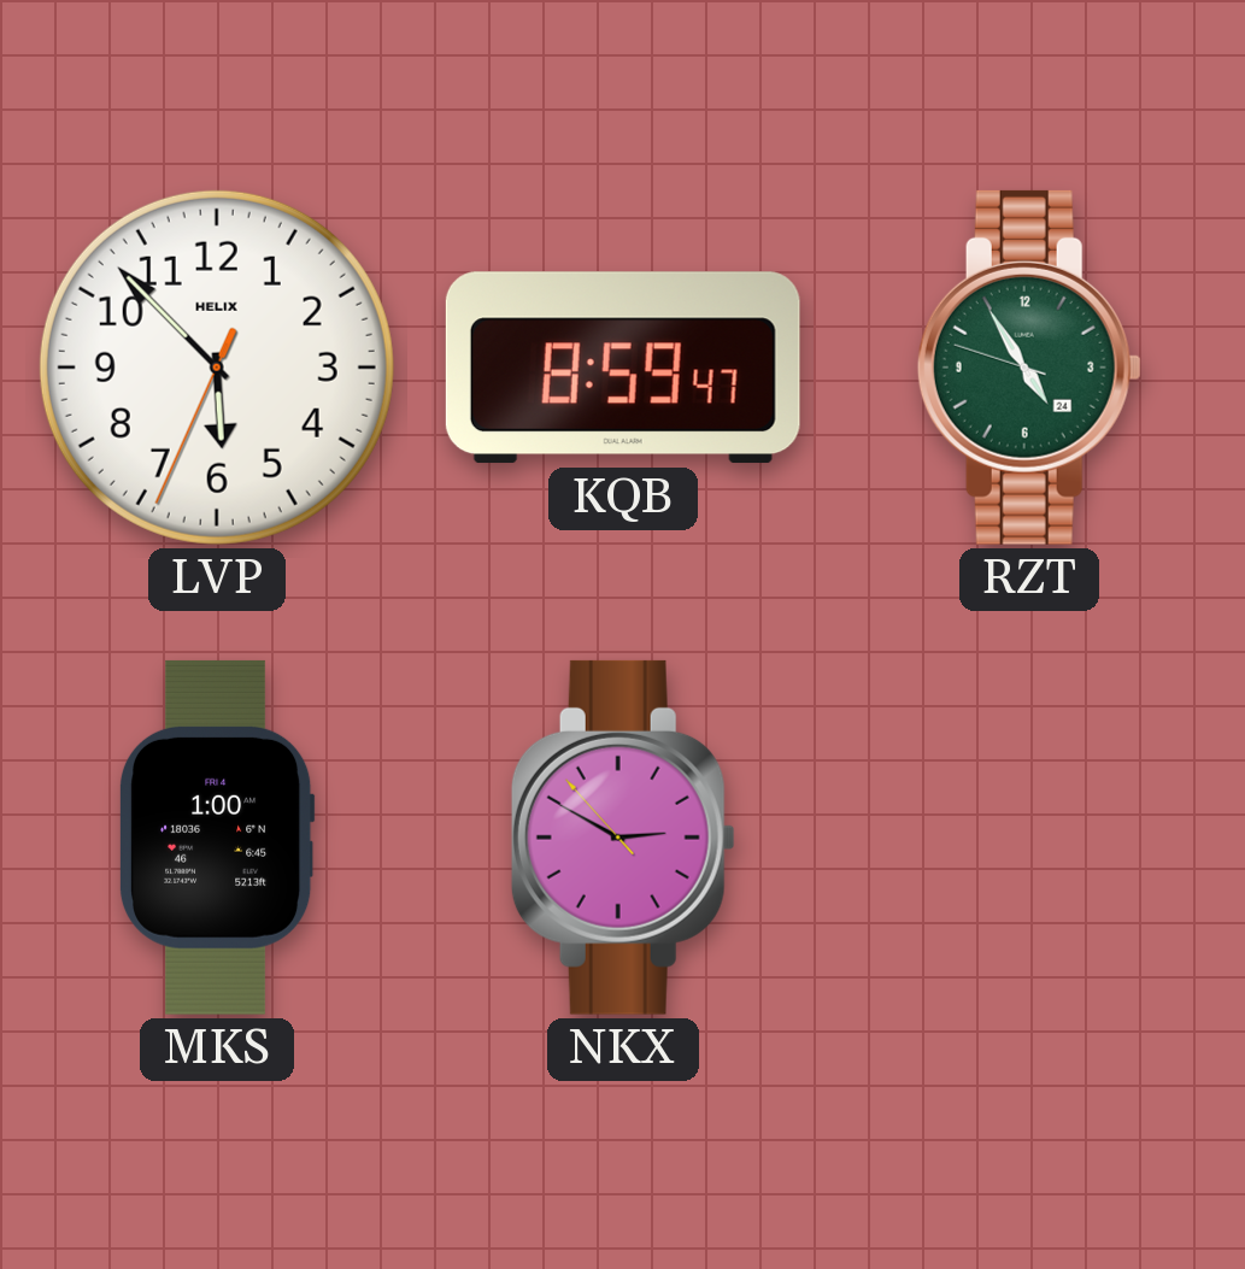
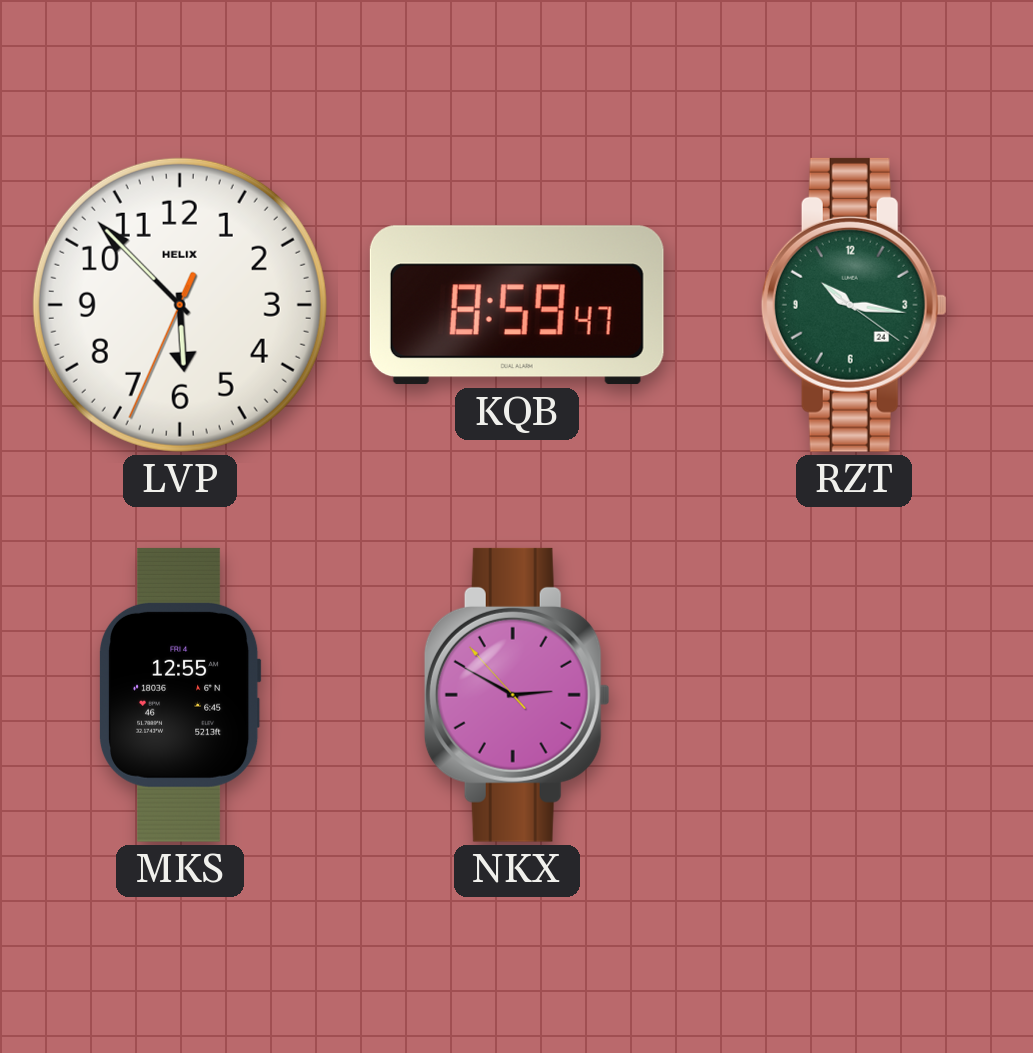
RZT: 4:54 -> 10:16
MKS: 1:00 -> 12:55
